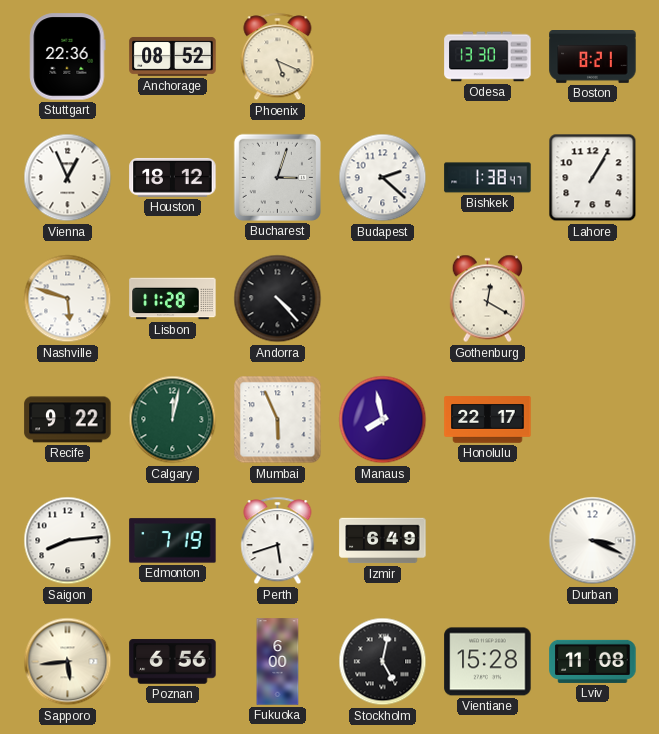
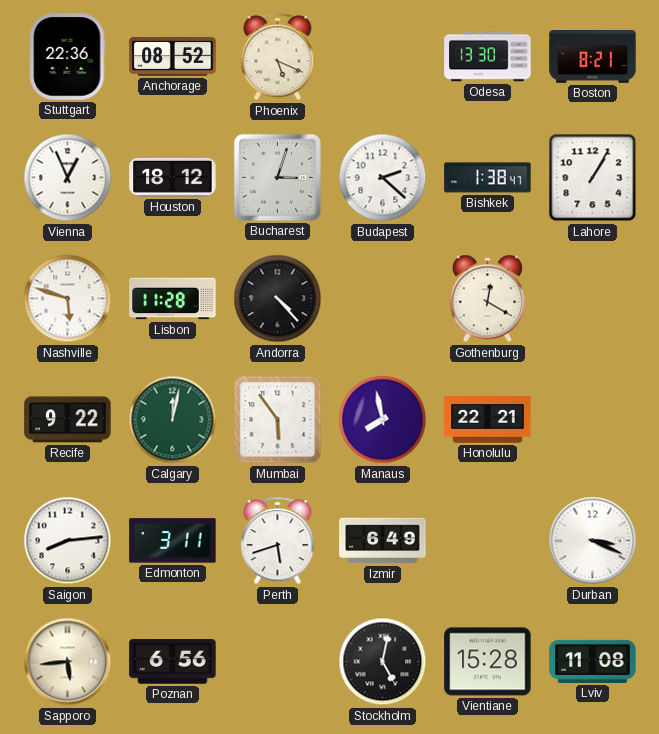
Mumbai: 5:56 -> 5:54
Honolulu: 22:17 -> 22:21
Edmonton: 7:19 -> 3:11
Fukuoka: 6:00 -> none
